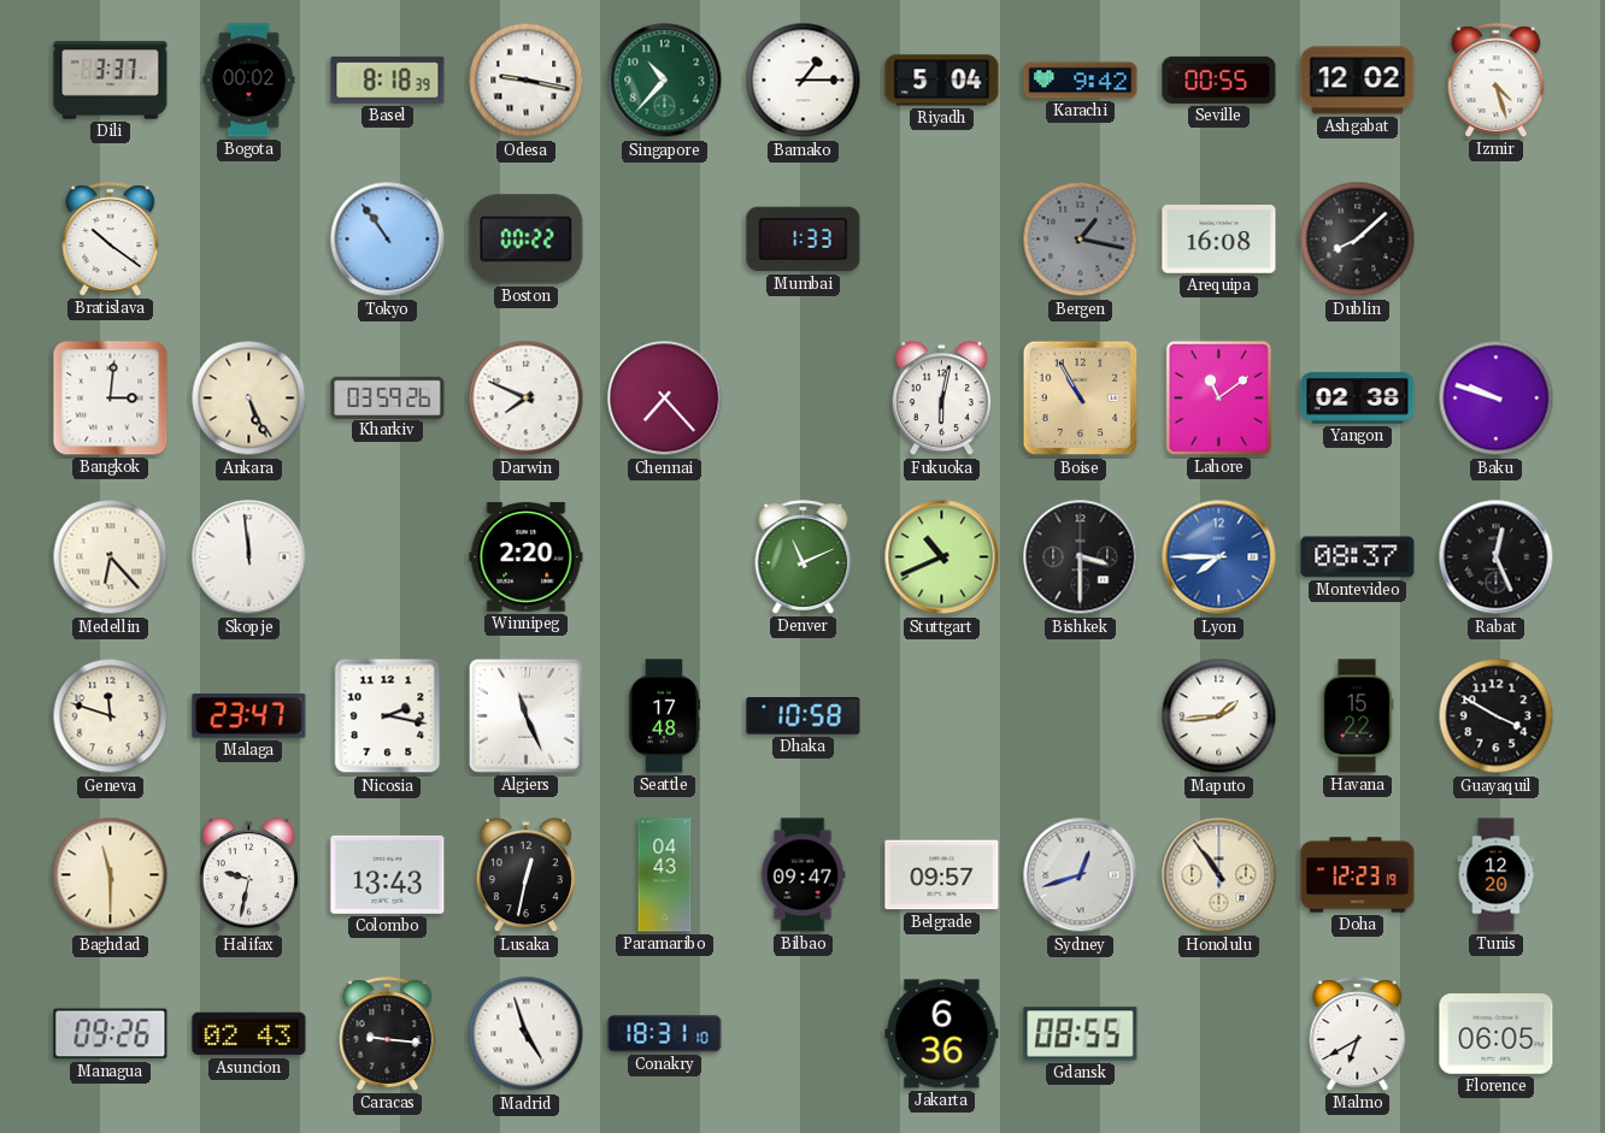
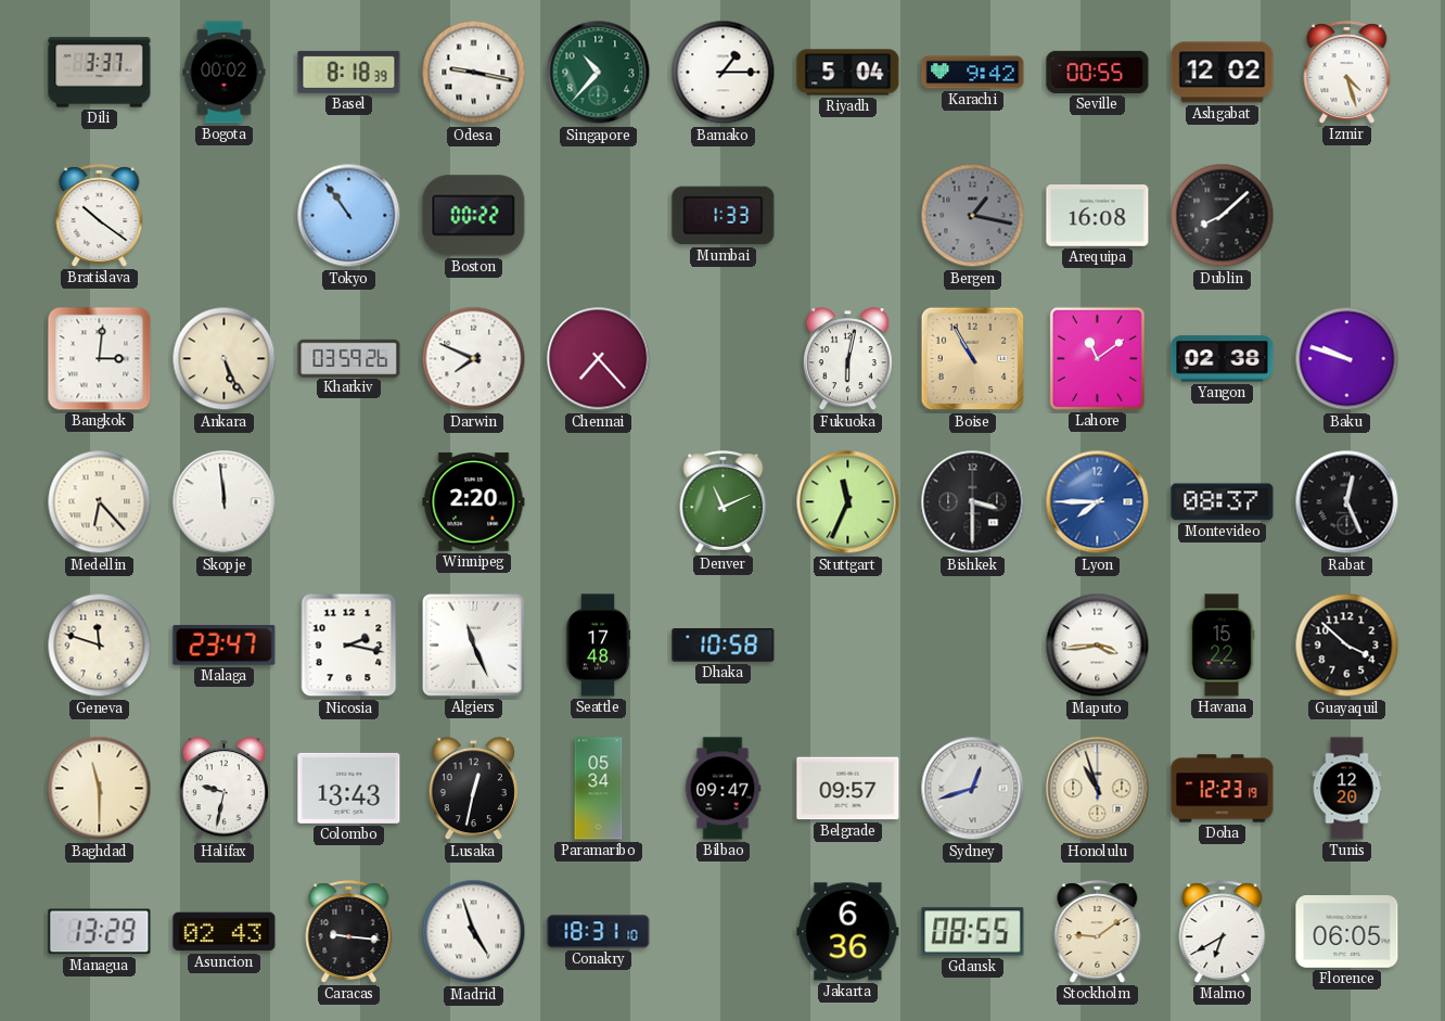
Stuttgart: 10:41 -> 11:34
Maputo: 1:44 -> 3:44
Guayaquil: 3:50 -> 3:52
Paramaribo: 04:43 -> 05:34
Honolulu: 10:54 -> 10:57
Managua: 09:26 -> 13:29
Stockholm: none -> 9:09
